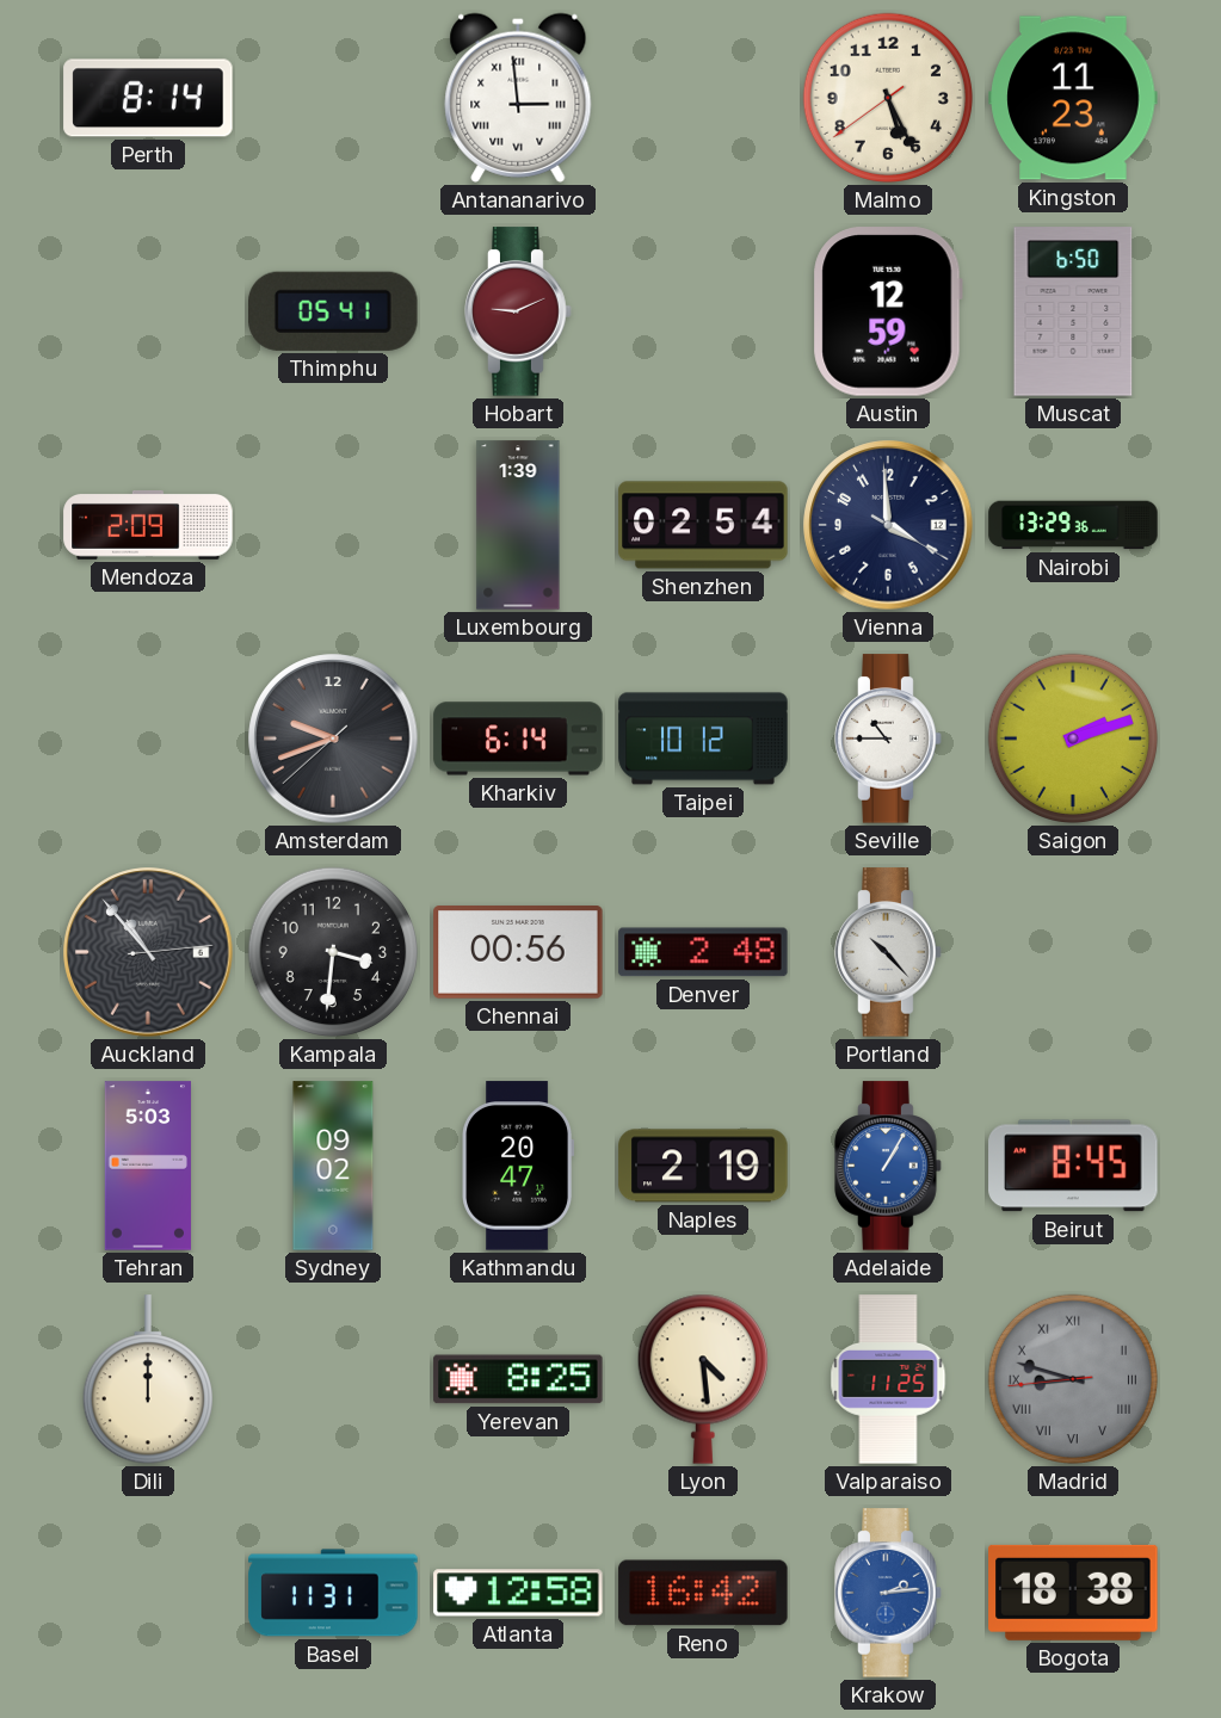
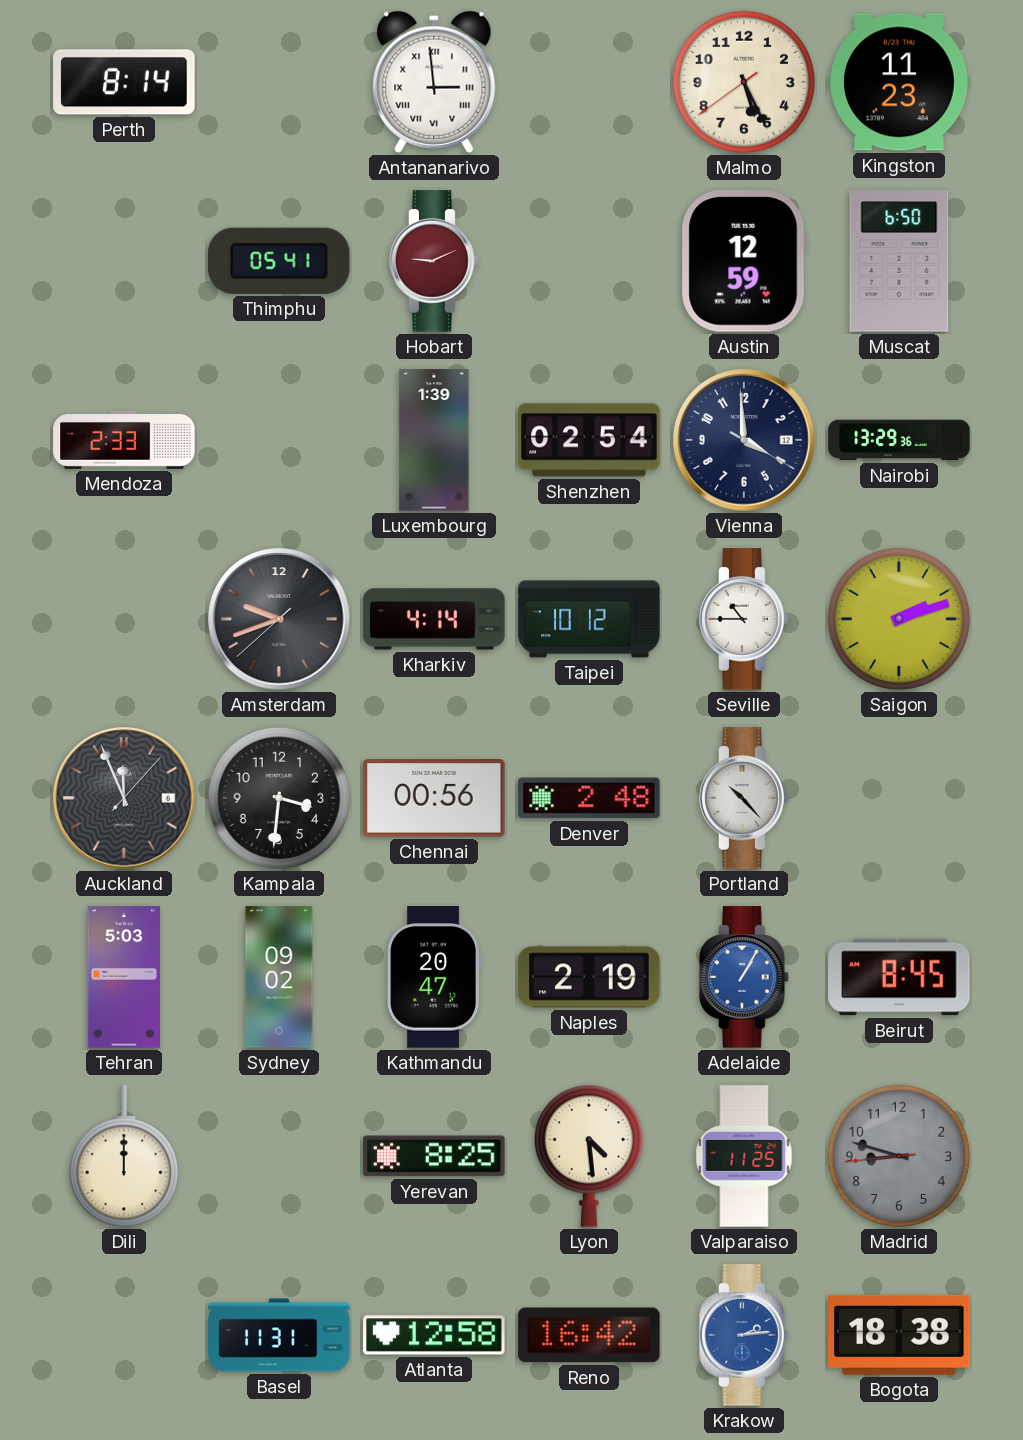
Mendoza: 2:09 -> 2:33
Kharkiv: 6:14 -> 4:14
Auckland: 10:53 -> 11:56
Madrid numerals: Roman -> Arabic
